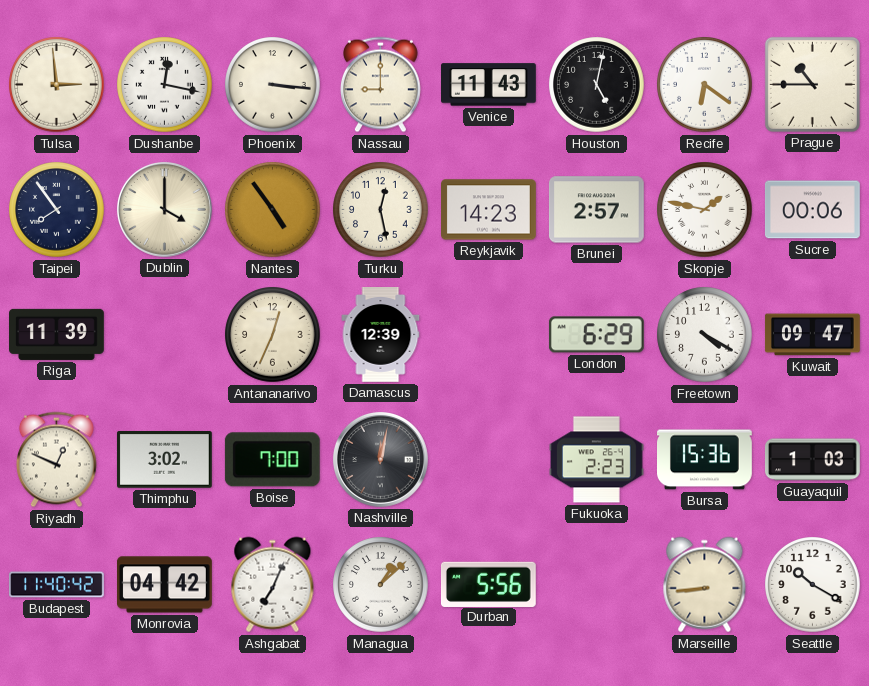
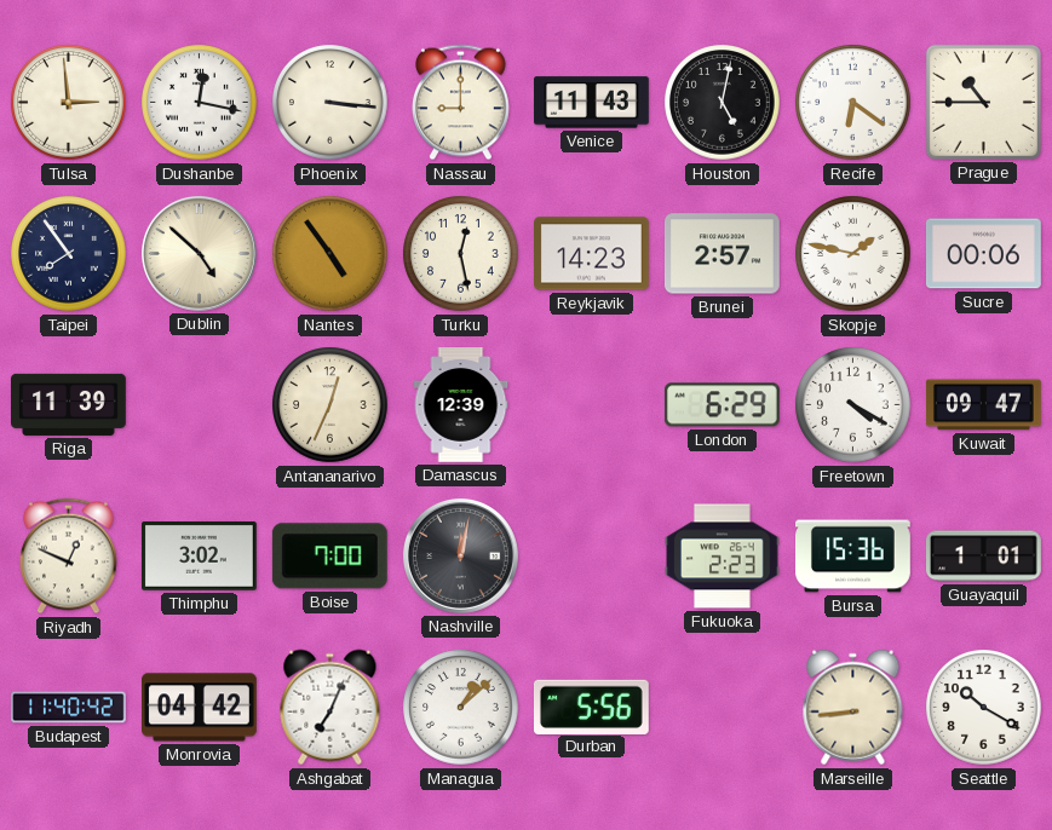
Dublin: 4:00 -> 4:52
Guayaquil: 1:03 -> 1:01
